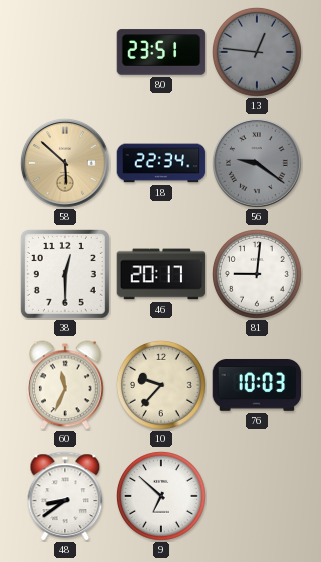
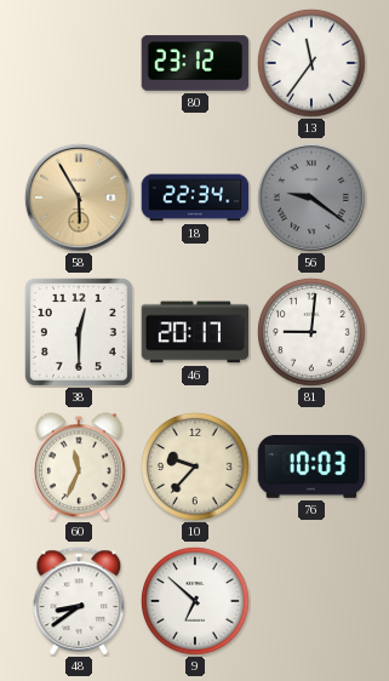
80: 23:51 -> 23:12
13: 12:46 -> 11:36
13 dial: grey -> white
58: 5:52 -> 5:55
